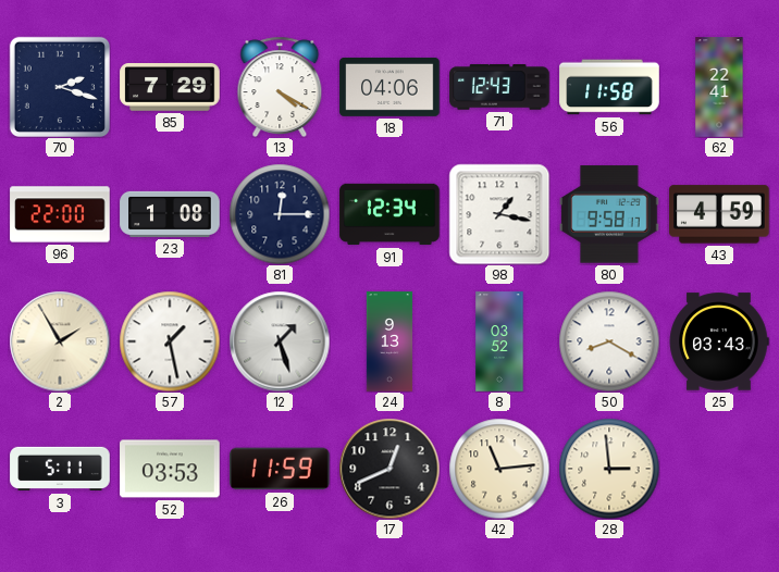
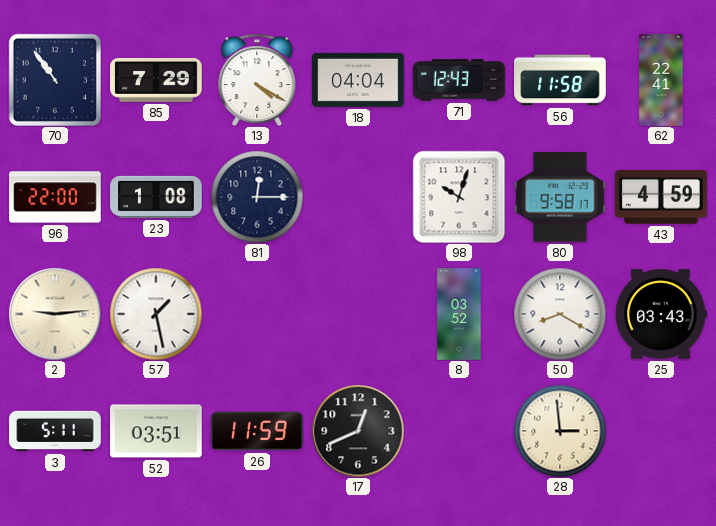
70: 2:18 -> 10:54
18: 04:06 -> 04:04
91: 12:34 -> none
98: 1:17 -> 10:03
2: 1:55 -> 9:14
12: 1:27 -> none
24: 9:13 -> none
52: 03:53 -> 03:51
42: 11:14 -> none
